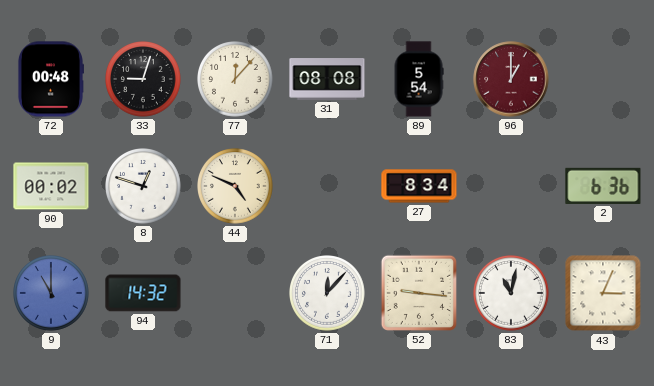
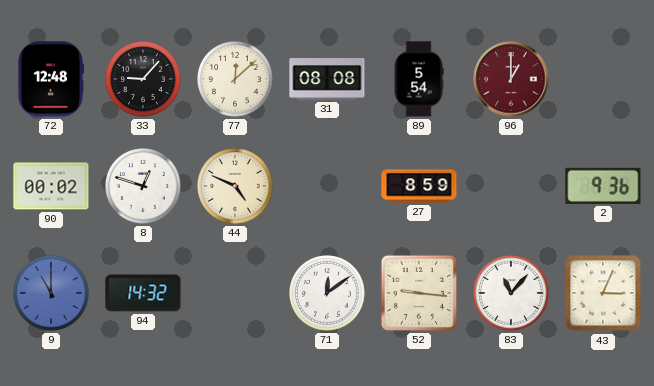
72: 00:48 -> 12:48
33: 9:03 -> 9:07
77: 12:07 -> 12:08
27: 8:34 -> 8:59
2: 6:36 -> 9:36
71: 12:07 -> 12:09
83: 11:02 -> 11:07
